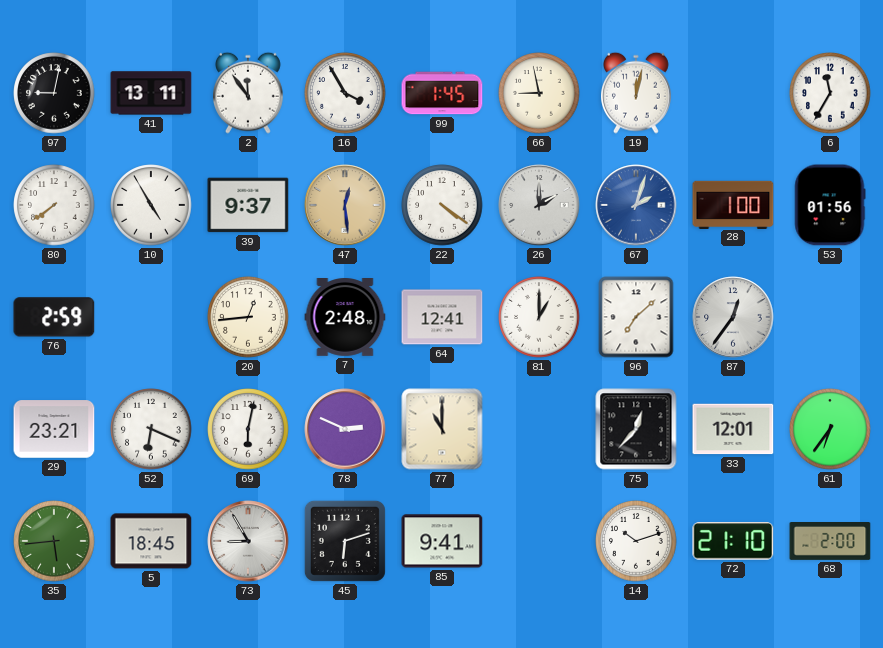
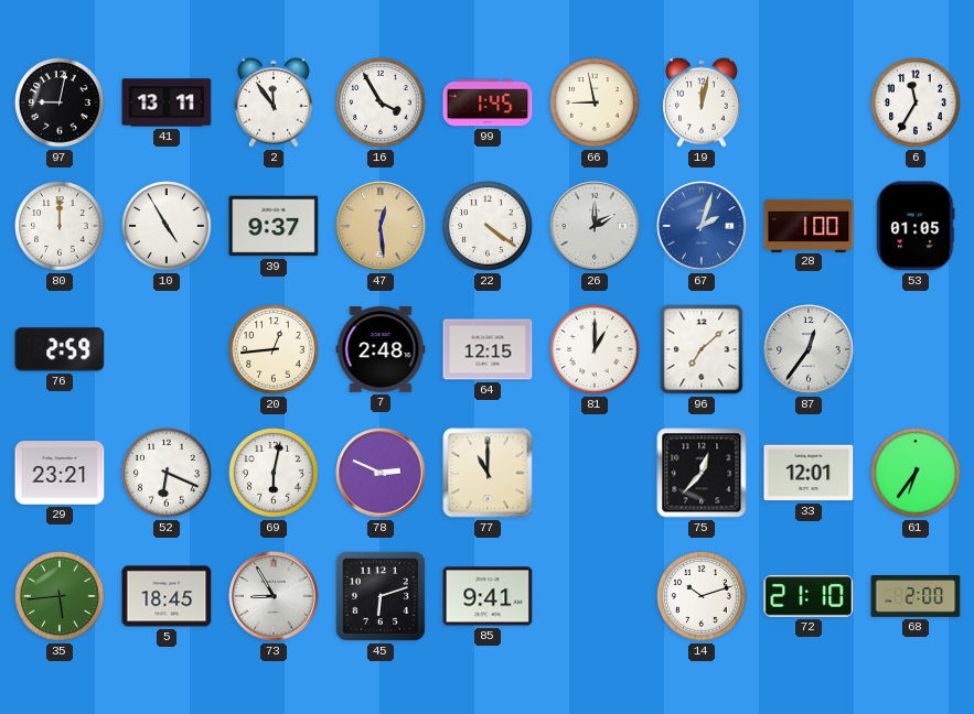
80: 7:39 -> 12:00
53: 01:56 -> 01:05
64: 12:41 -> 12:15
